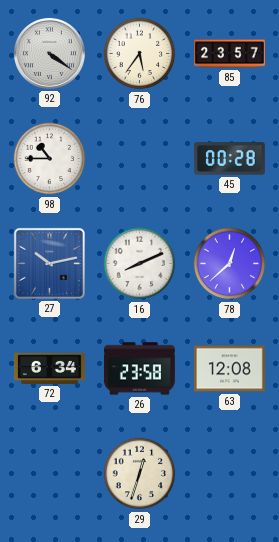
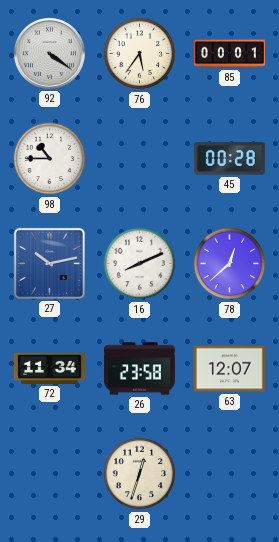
85: 23:57 -> 00:01
72: 6:34 -> 11:34
63: 12:08 -> 12:07
